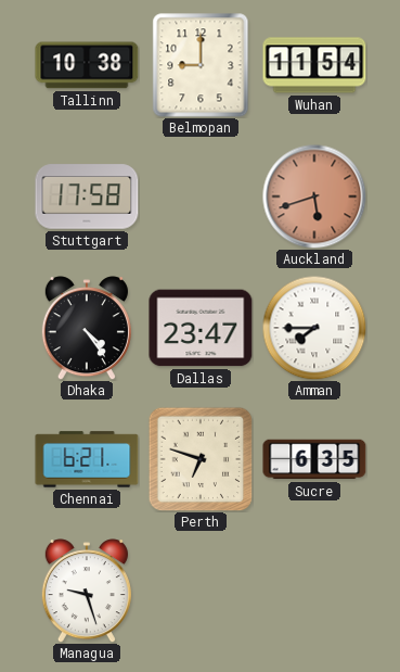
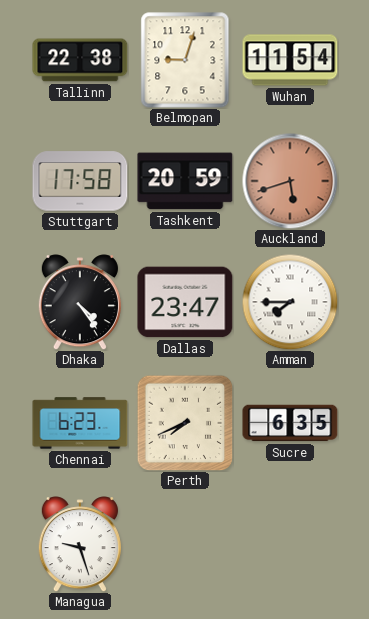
Tallinn: 10:38 -> 22:38
Belmopan: 9:00 -> 9:03
Tashkent: none -> 20:59
Chennai: 6:21 -> 6:23
Perth: 6:48 -> 7:41
